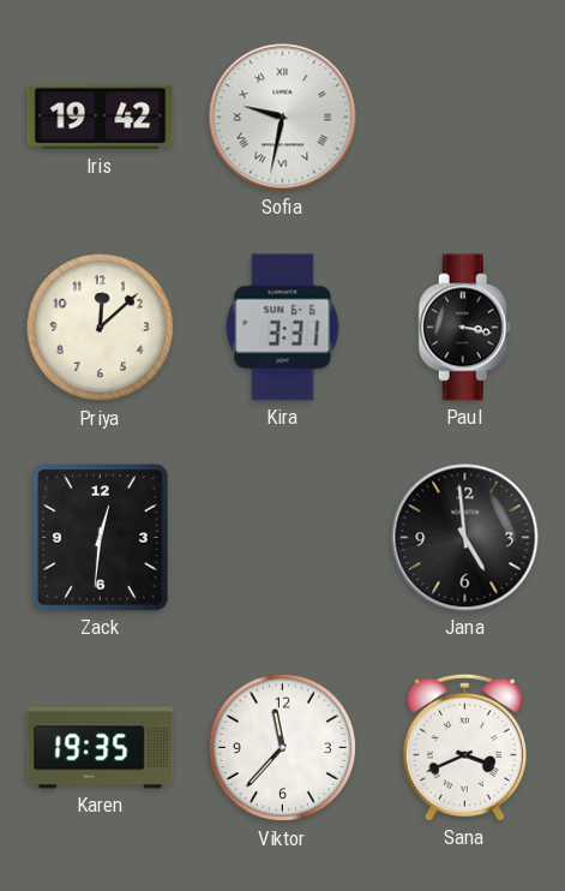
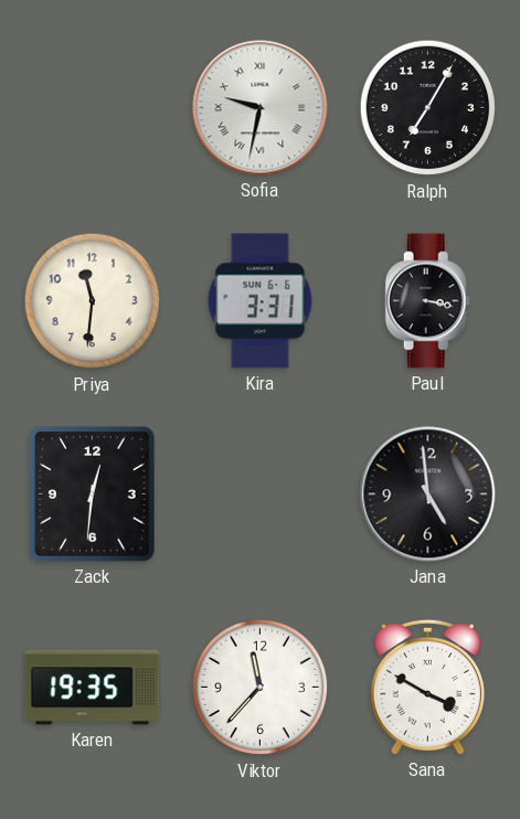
Iris: 19:42 -> none
Ralph: none -> 7:05
Priya: 12:08 -> 11:31
Sana: 3:41 -> 3:50
